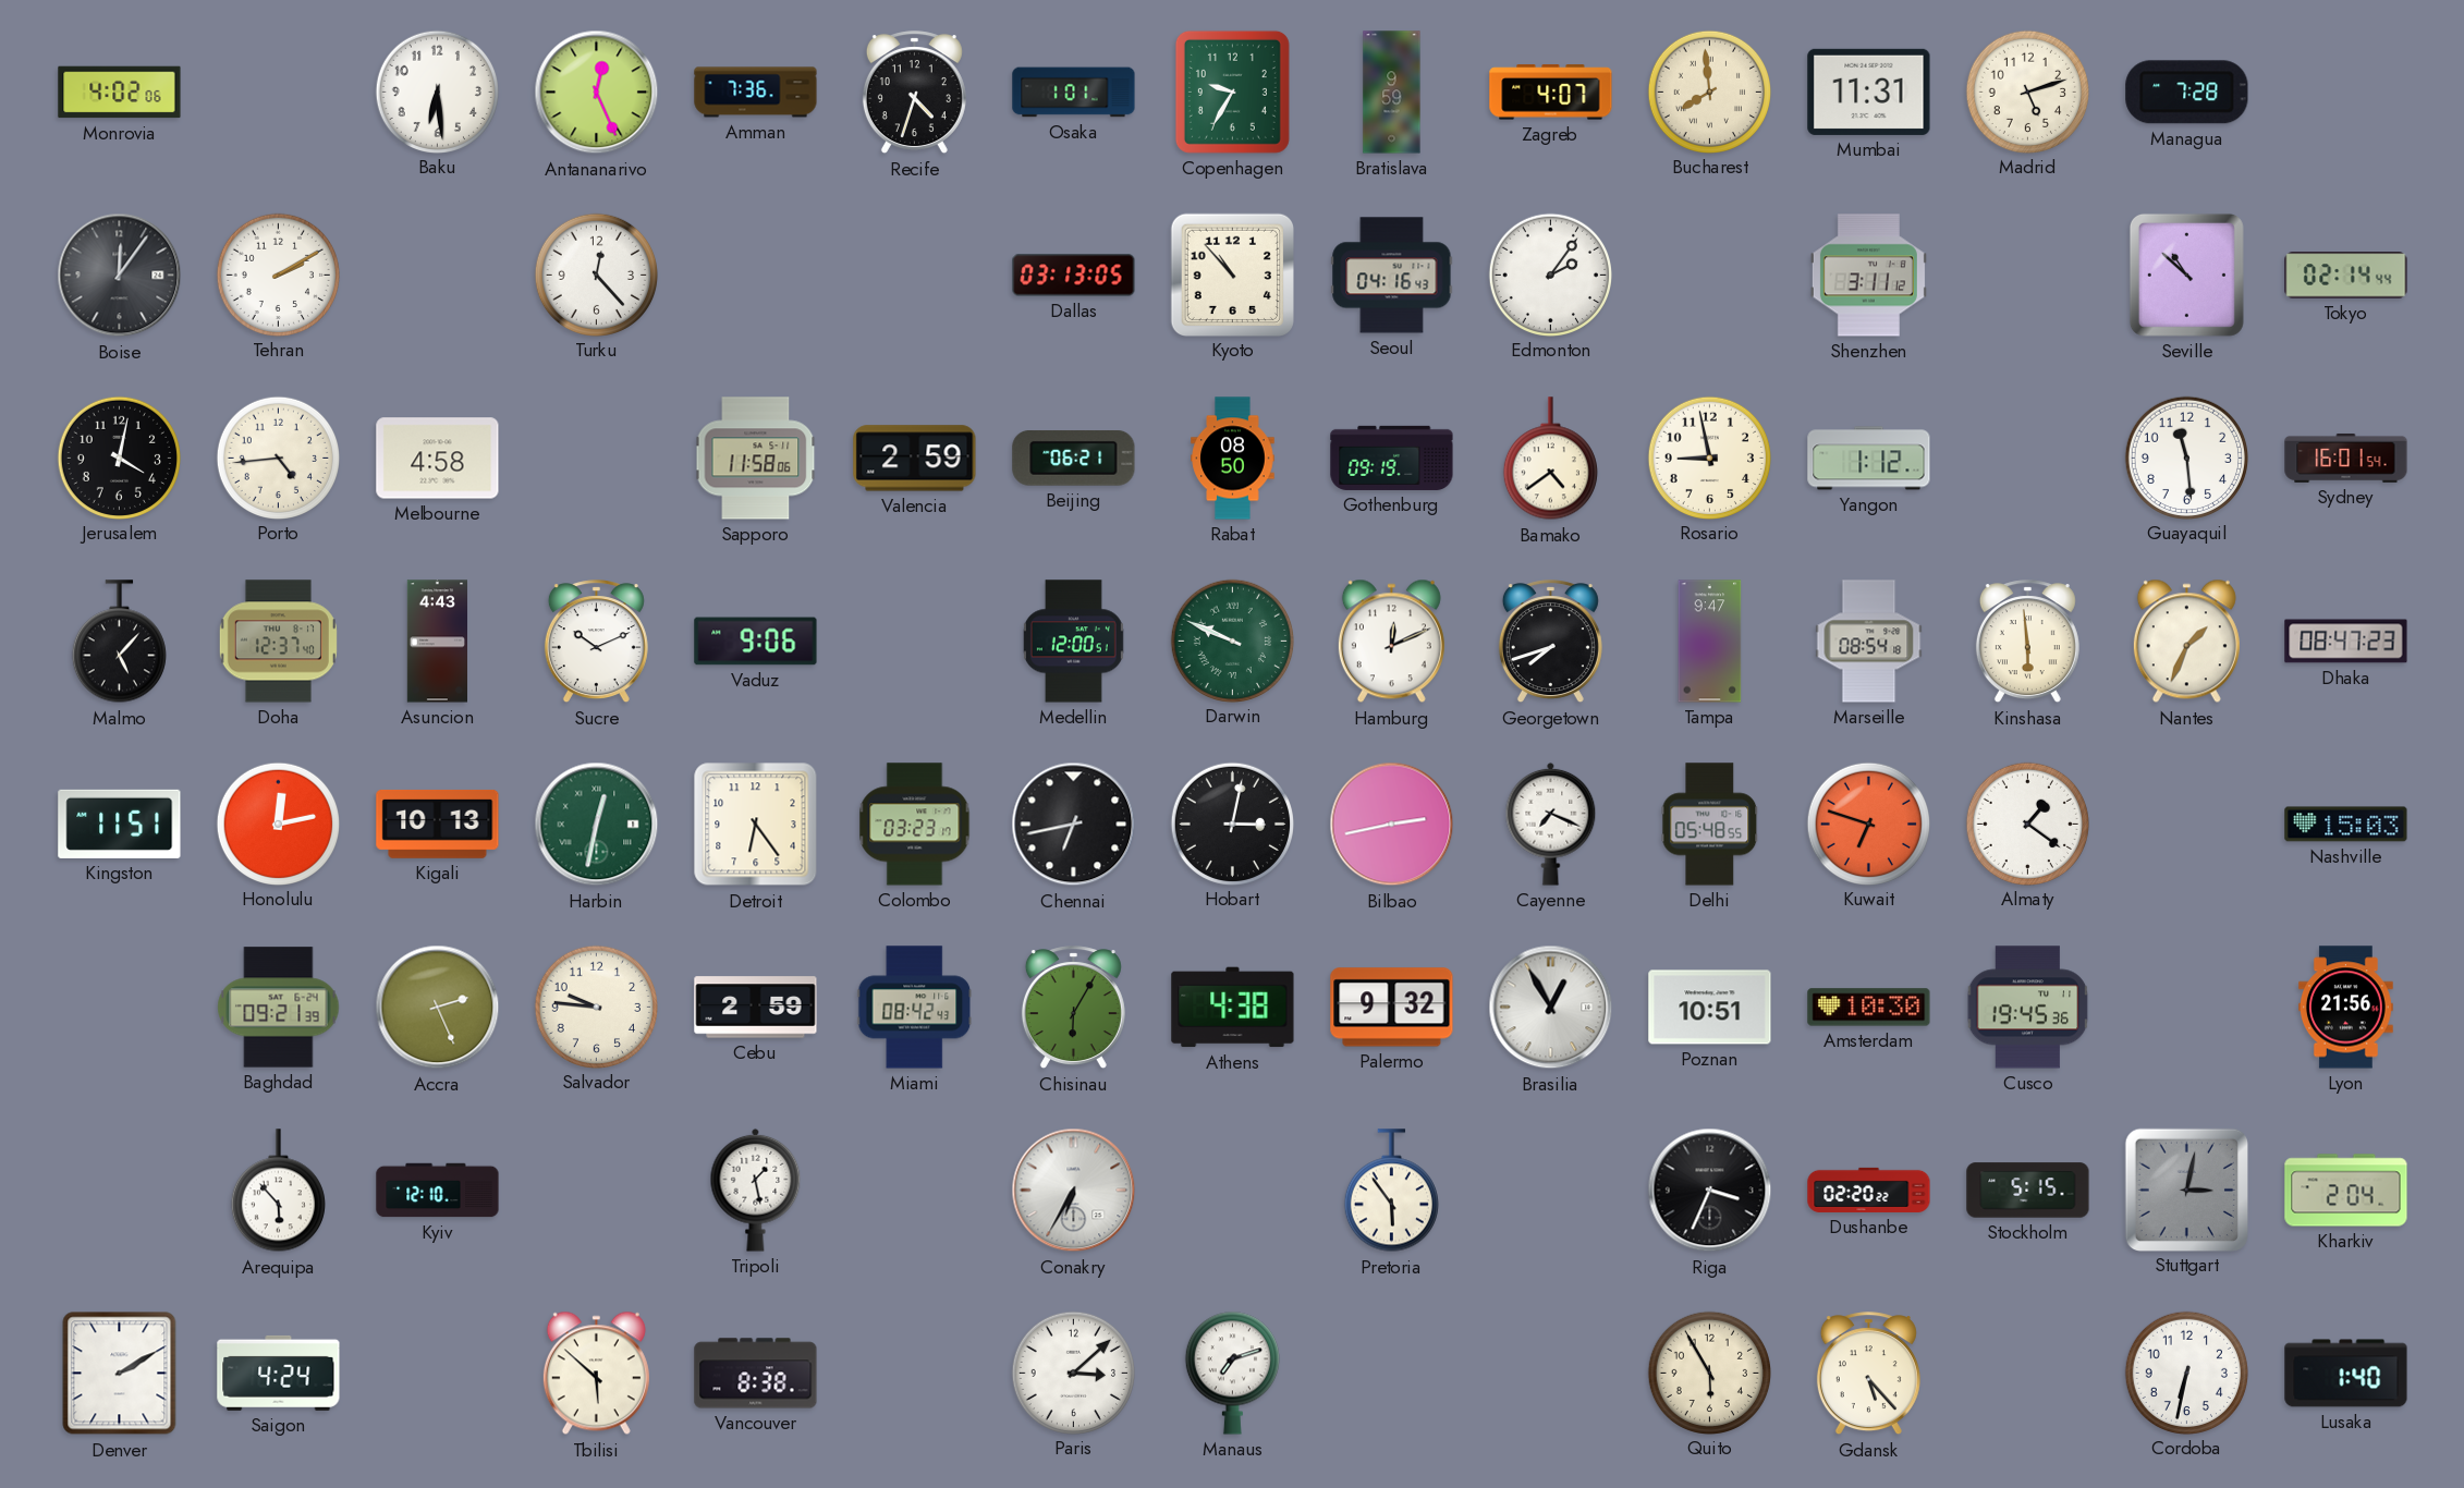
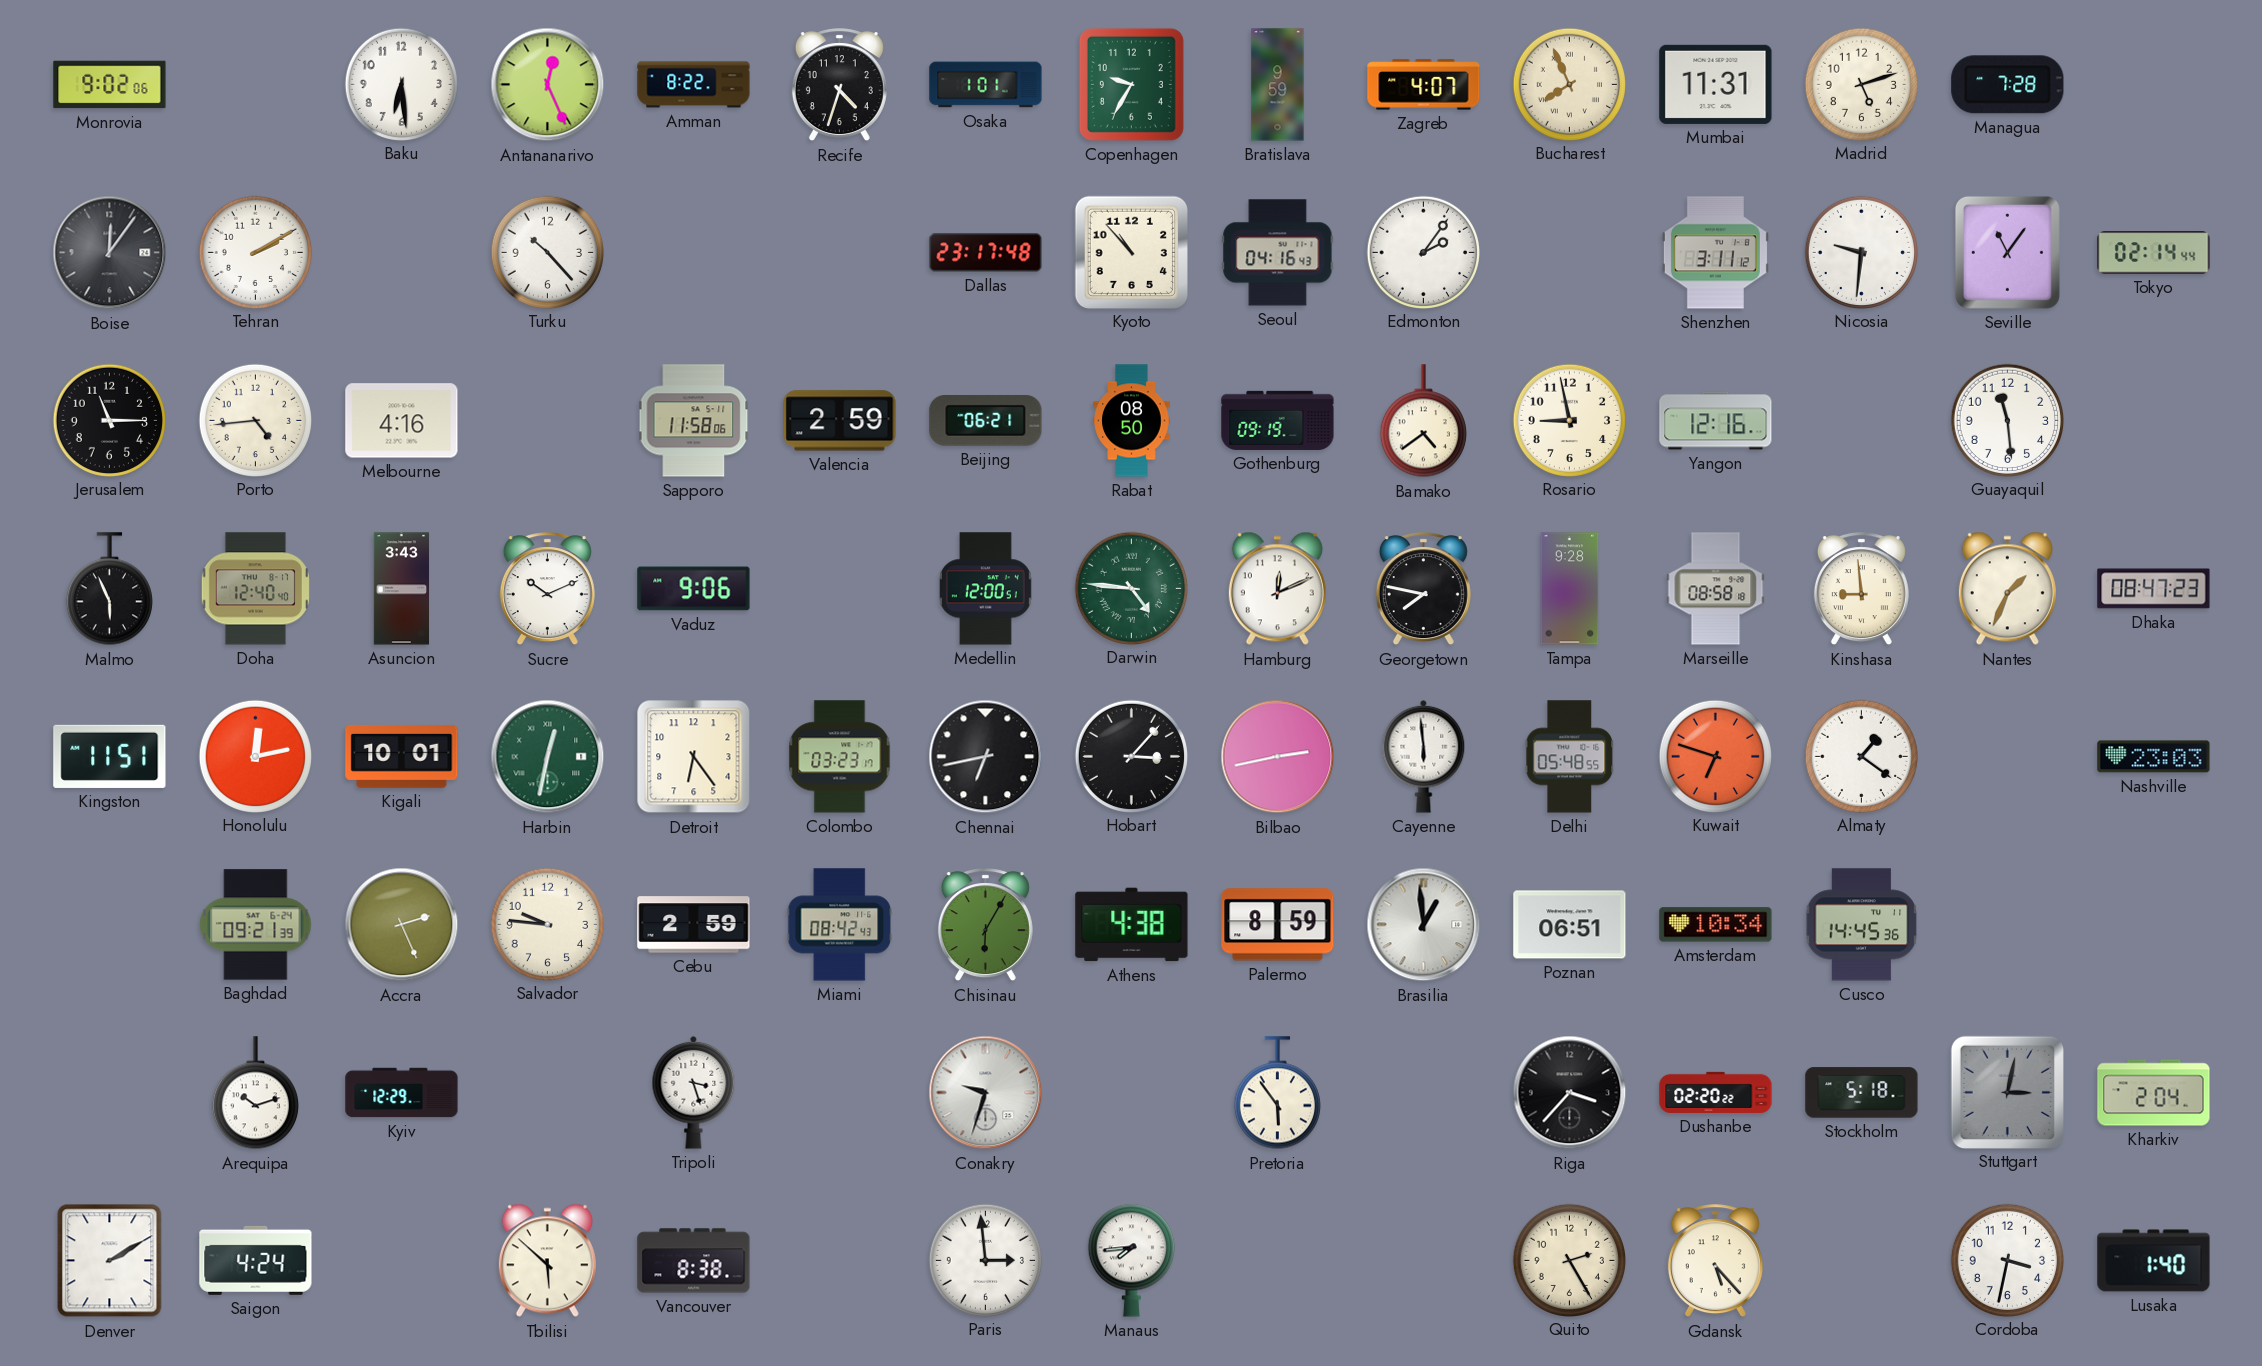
Monrovia: 4:02 -> 9:02
Amman: 7:36 -> 8:22
Bucharest: 7:59 -> 7:56
Turku: 12:23 -> 10:23
Dallas: 03:13 -> 23:17
Nicosia: none -> 9:31
Seville: 10:52 -> 11:06
Jerusalem: 4:02 -> 11:15
Melbourne: 4:58 -> 4:16
Yangon: 1:12 -> 12:16
Sydney: 16:01 -> none
Malmo: 5:07 -> 5:56
Doha: 12:37 -> 12:40
Asuncion: 4:43 -> 3:43
Darwin: 9:49 -> 4:46
Georgetown: 7:42 -> 7:47
Tampa: 9:47 -> 9:28
Marseille: 08:54 -> 08:58
Kinshasa: 5:59 -> 8:59
Kigali: 10:13 -> 10:01
Hobart: 3:02 -> 3:07
Cayenne: 7:19 -> 5:59
Nashville: 15:03 -> 23:03
Palermo: 9:32 -> 8:59
Brasilia: 12:55 -> 12:59
Poznan: 10:51 -> 06:51
Amsterdam: 10:30 -> 10:34
Cusco: 19:45 -> 14:45
Lyon: 21:56 -> none
Arequipa: 5:53 -> 10:12
Kyiv: 12:10 -> 12:29
Tripoli: 1:28 -> 3:27
Conakry: 6:35 -> 9:33
Riga: 3:34 -> 3:37
Stockholm: 5:15 -> 5:18
Paris: 3:08 -> 2:59
Manaus: 7:12 -> 7:44
Quito: 5:55 -> 2:25
Cordoba: 6:32 -> 3:32
